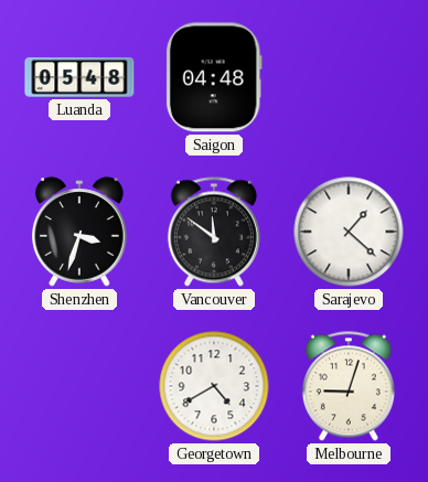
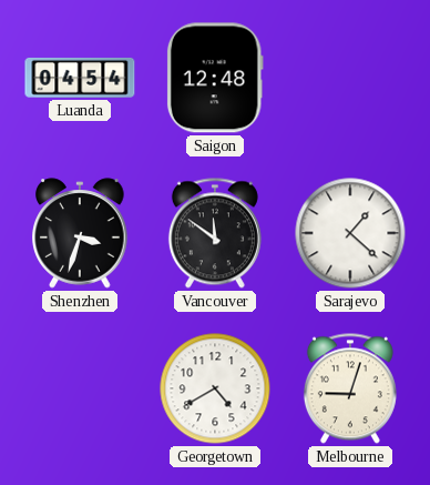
Luanda: 05:48 -> 04:54
Saigon: 04:48 -> 12:48
